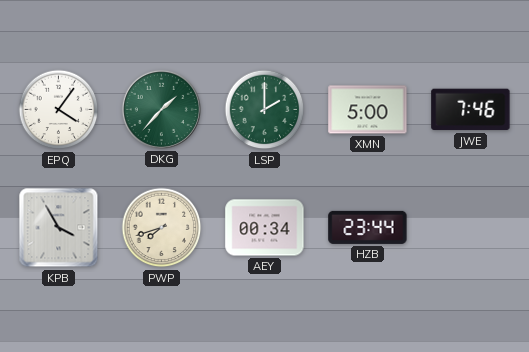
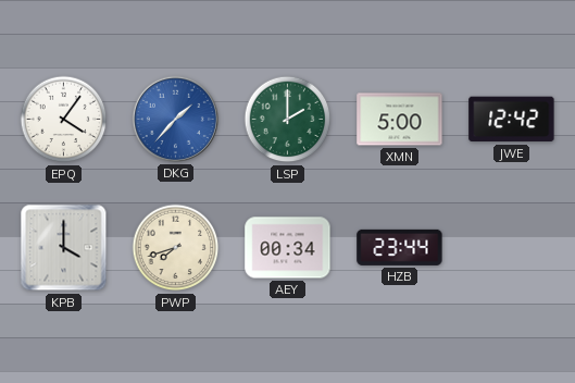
DKG dial: green -> blue
JWE: 7:46 -> 12:42
KPB: 3:55 -> 4:00
